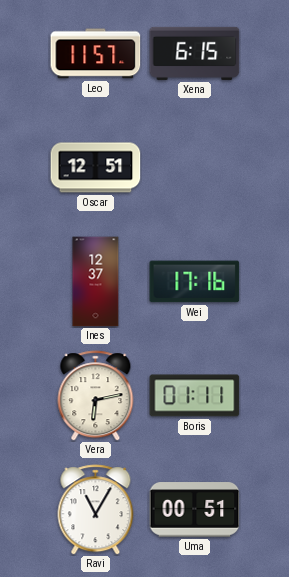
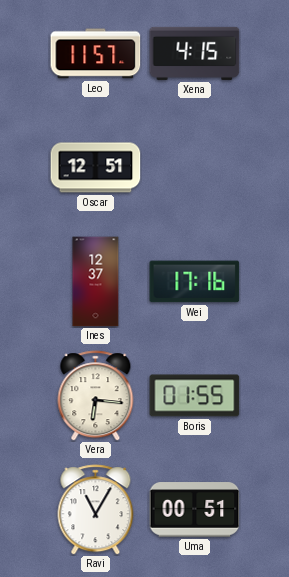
Xena: 6:15 -> 4:15
Vera: 6:13 -> 6:16
Boris: 01:11 -> 01:55
